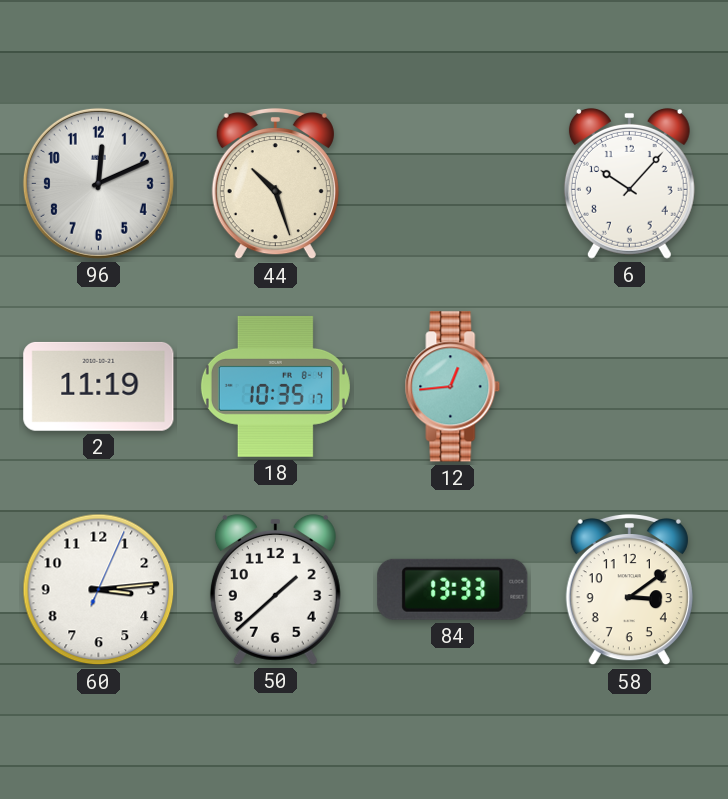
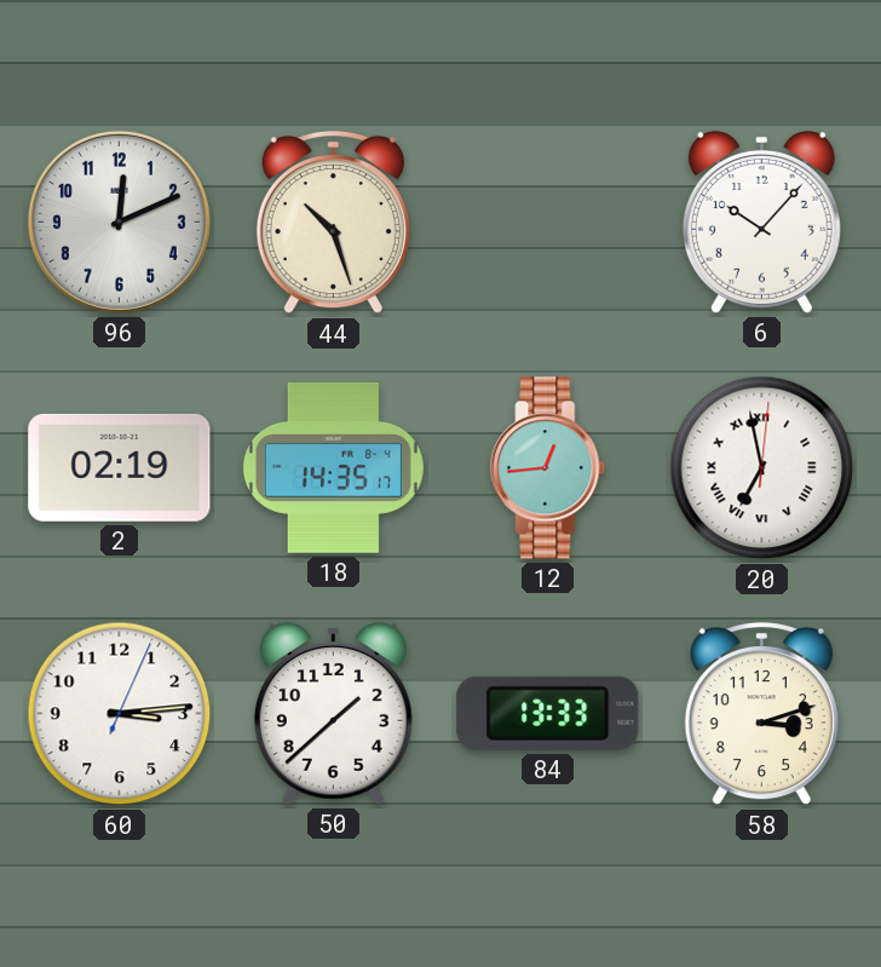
2: 11:19 -> 02:19
18: 10:35 -> 14:35
20: none -> 6:58
58: 3:09 -> 3:12
